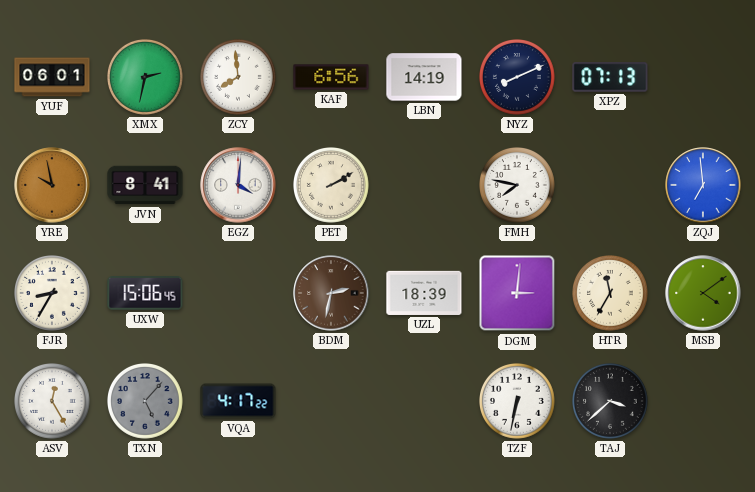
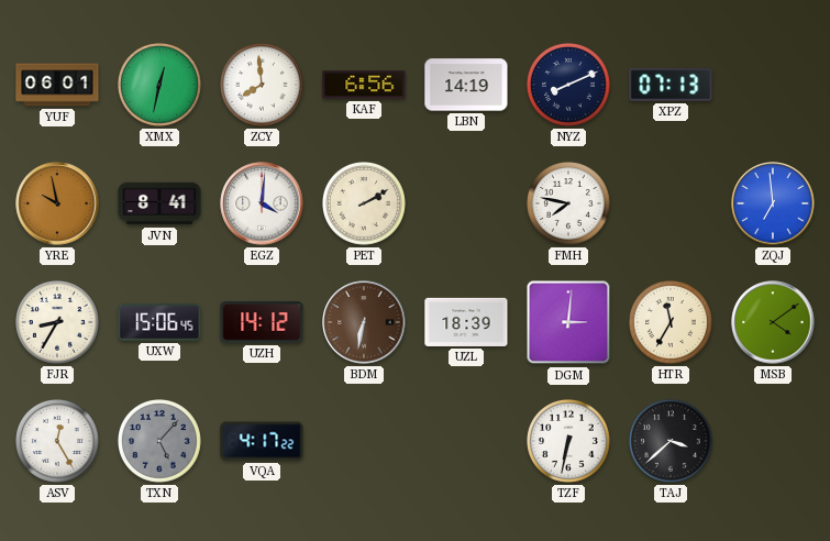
XMX: 2:32 -> 12:32
UZH: none -> 14:12
BDM: 2:32 -> 6:32
